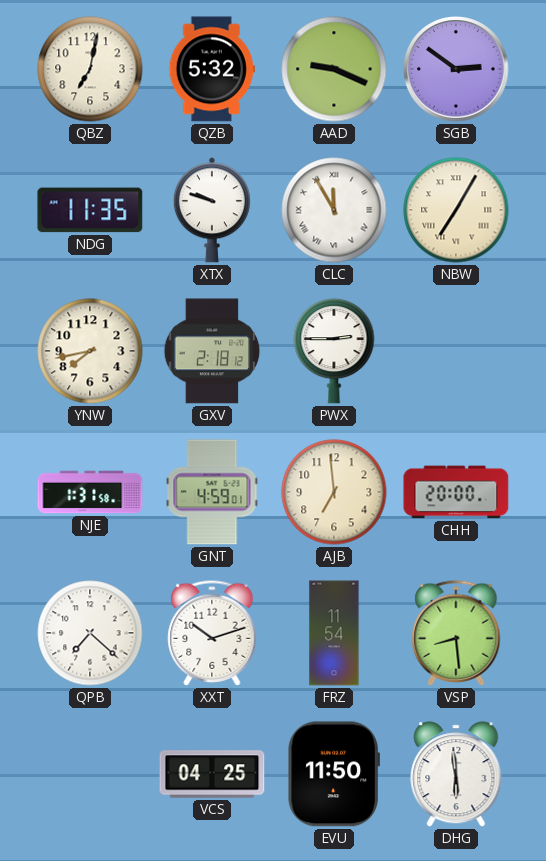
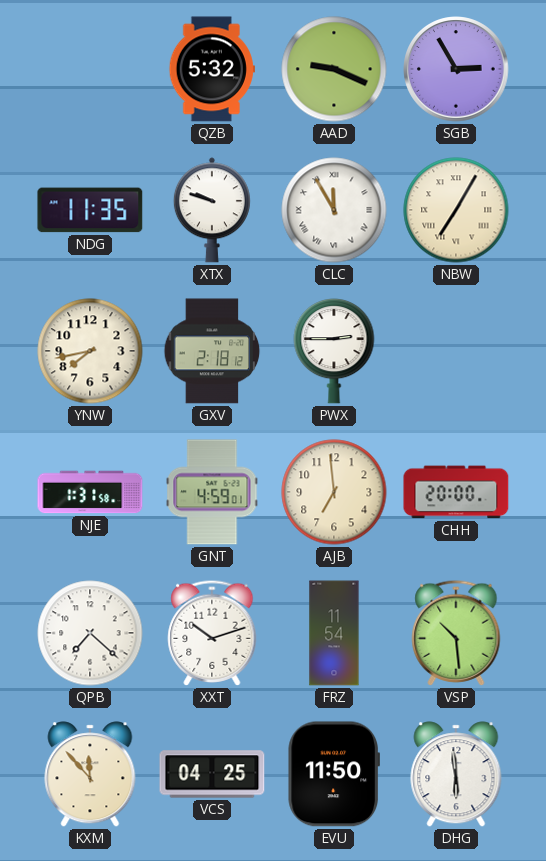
QBZ: 7:02 -> none
SGB: 2:51 -> 2:55
VSP: 8:29 -> 10:29
KXM: none -> 11:53
